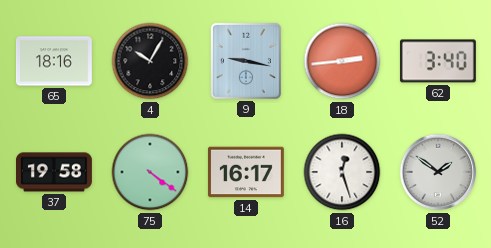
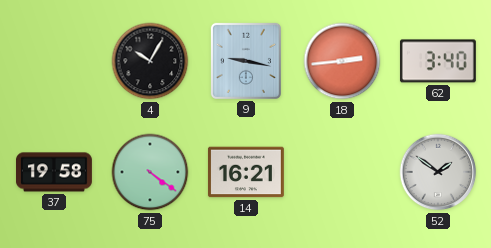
65: 18:16 -> none
14: 16:17 -> 16:21
16: 12:27 -> none
